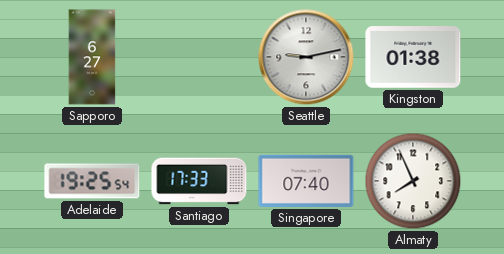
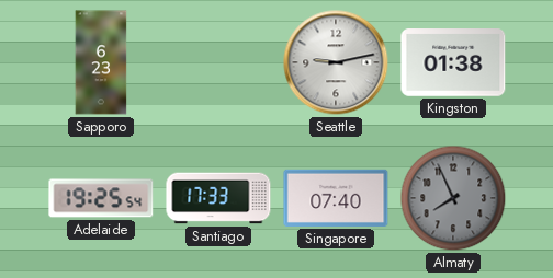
Sapporo: 6:27 -> 6:23
Almaty dial: white -> grey
